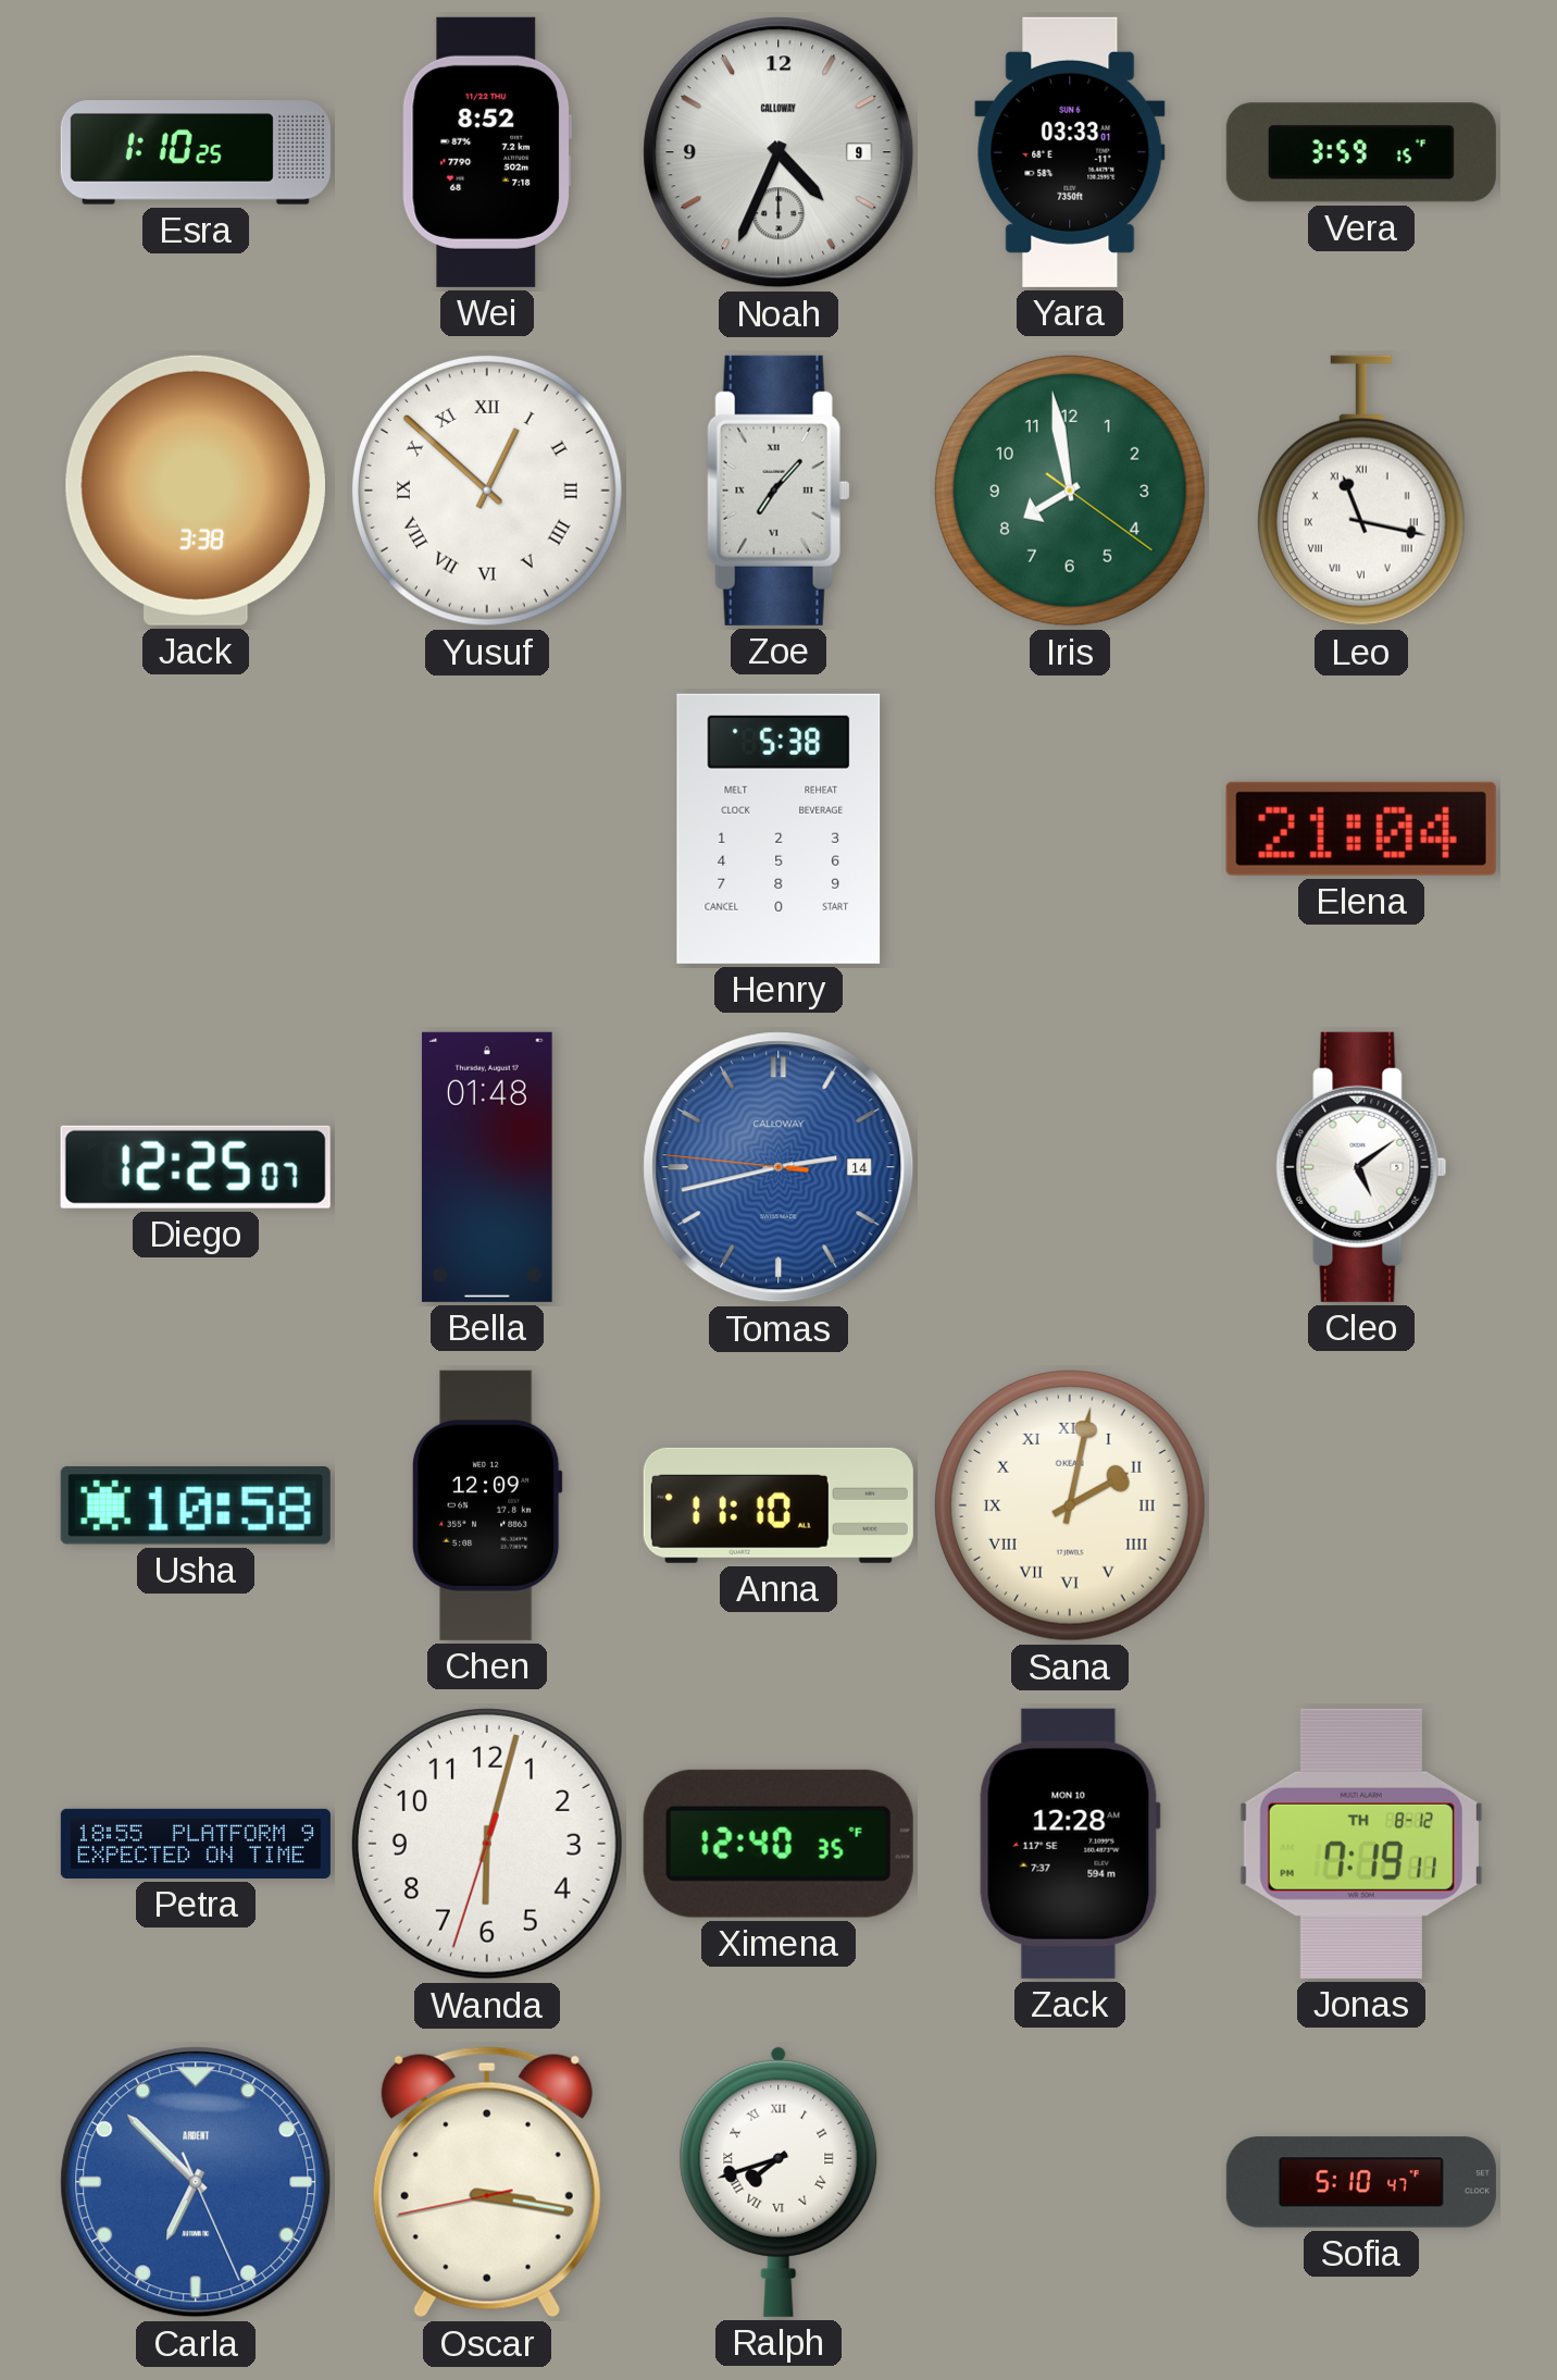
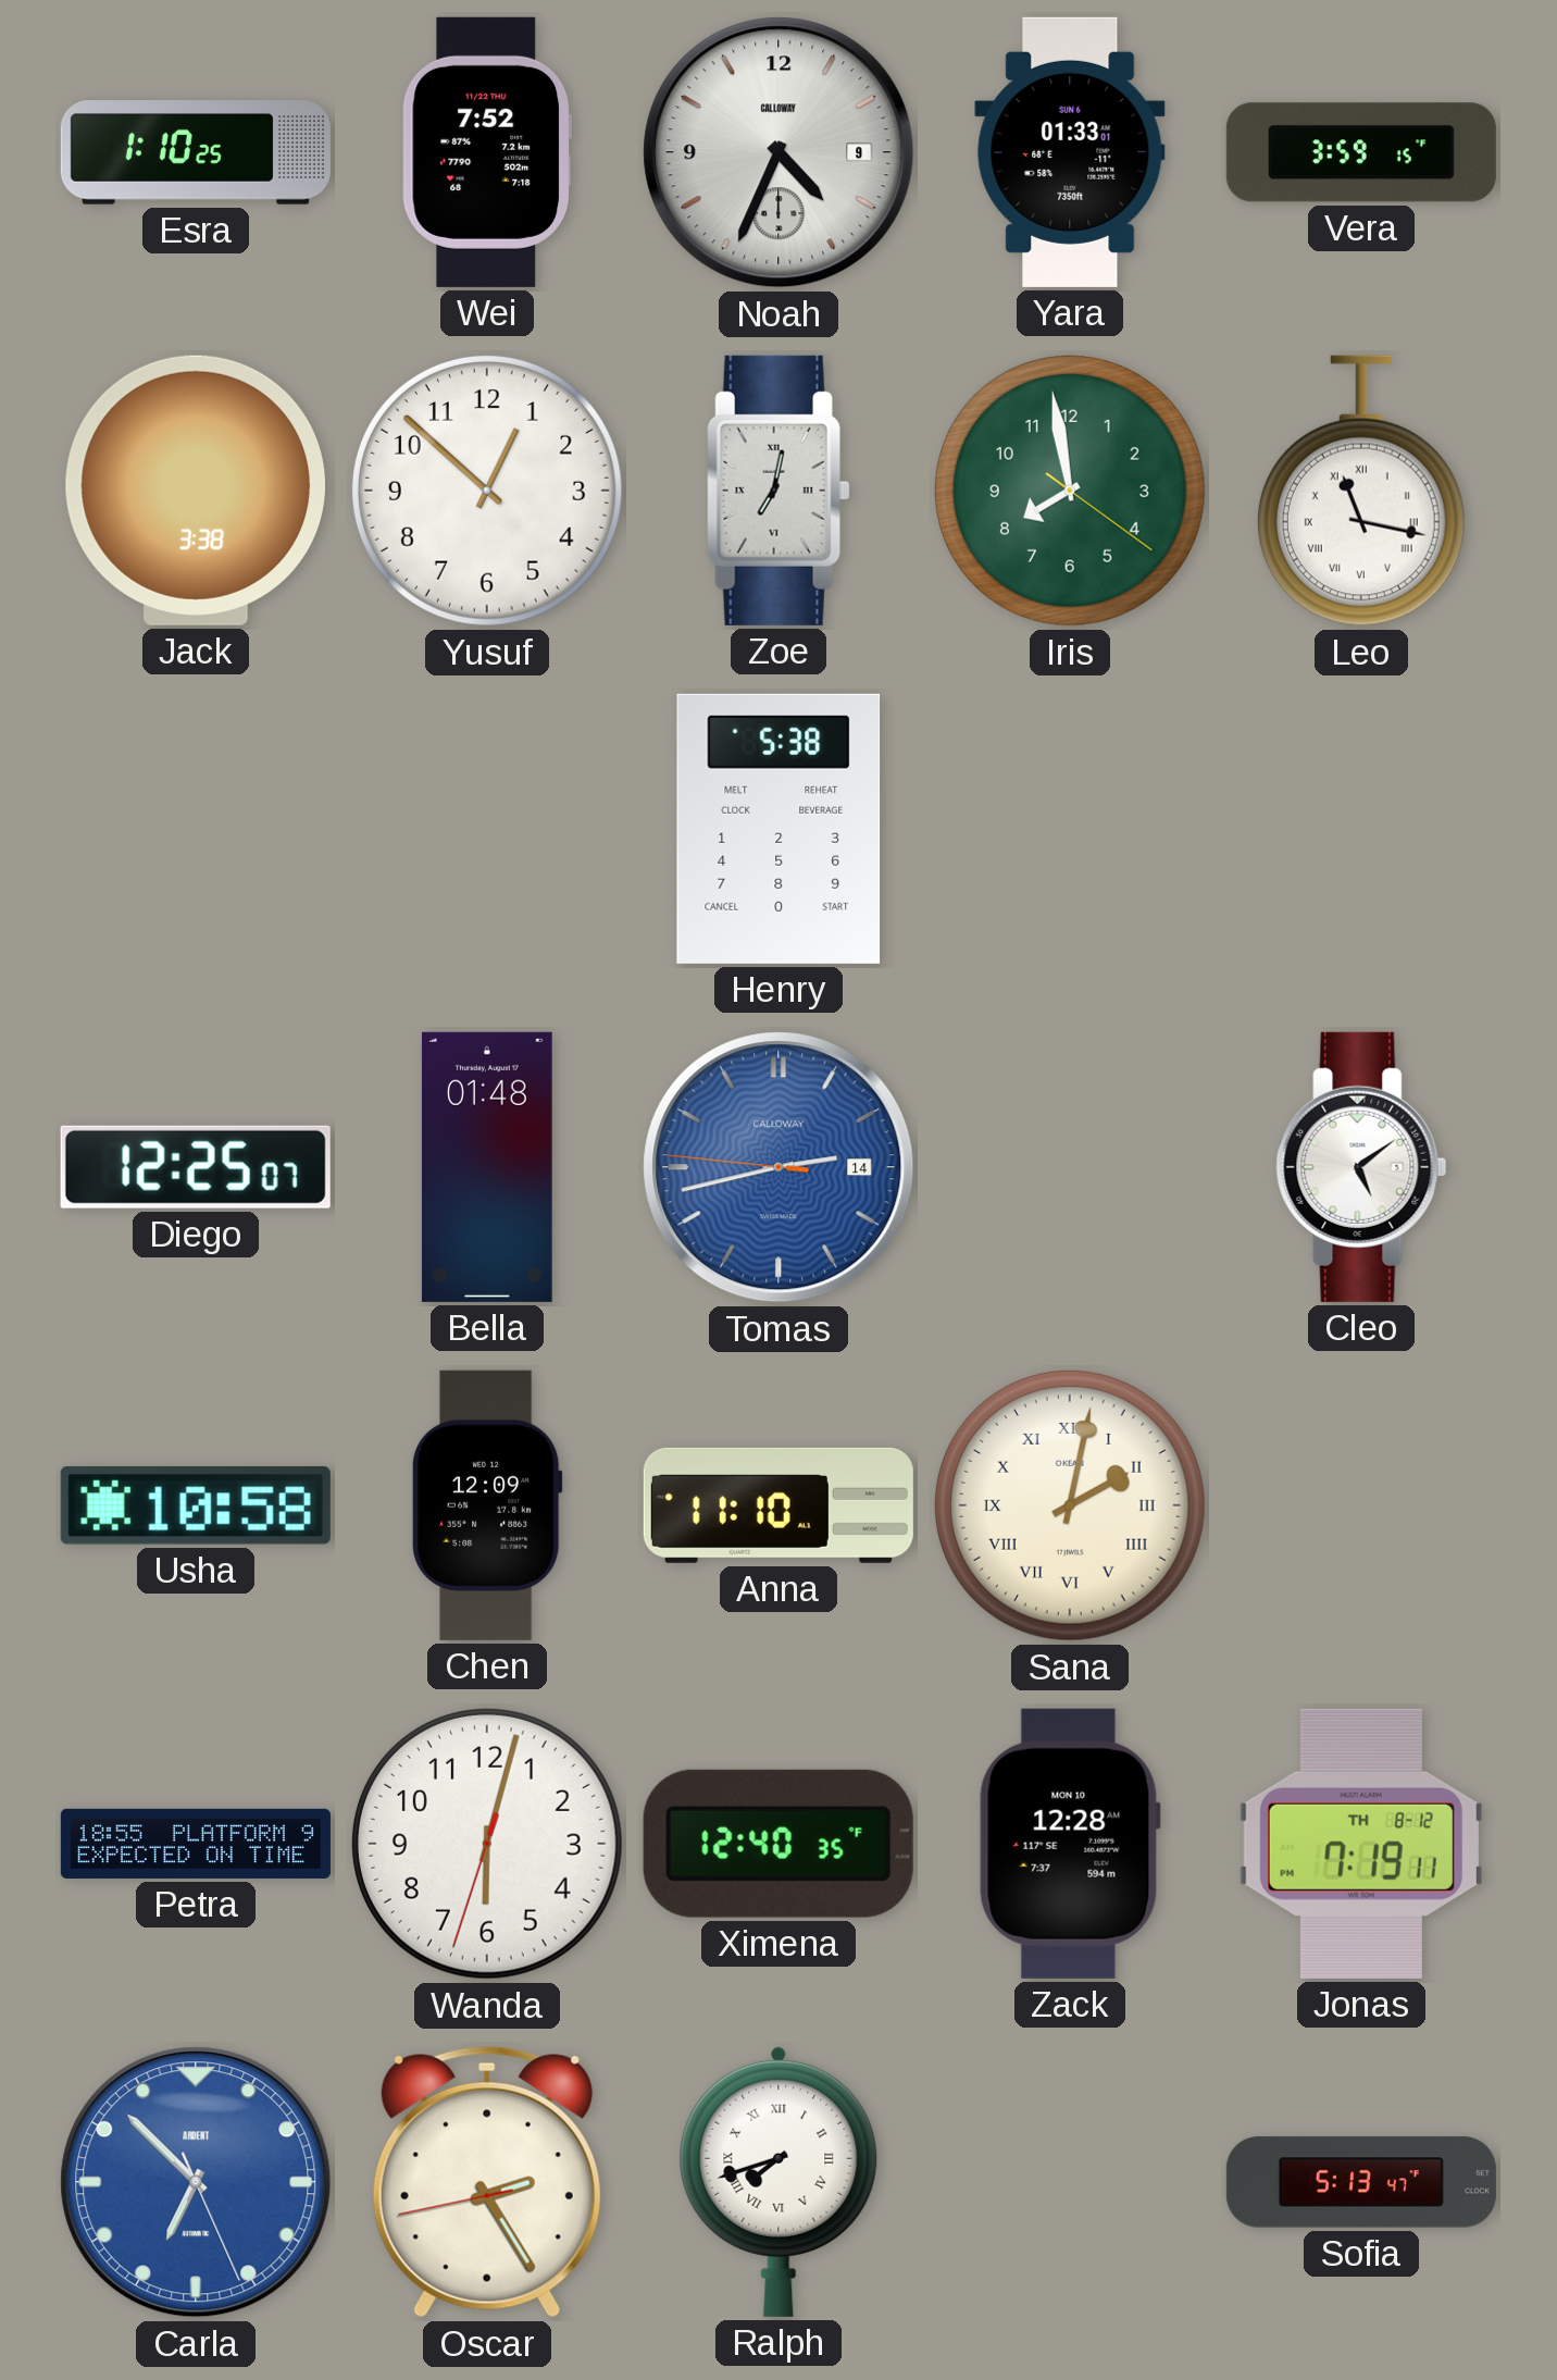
Wei: 8:52 -> 7:52
Yara: 03:33 -> 01:33
Yusuf numerals: Roman -> Arabic
Zoe: 7:07 -> 7:02
Elena: 21:04 -> none
Oscar: 3:16 -> 2:24
Sofia: 5:10 -> 5:13
